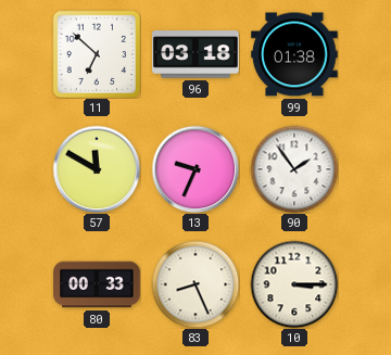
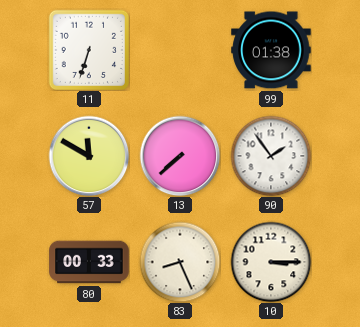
11: 6:52 -> 6:33
96: 03:18 -> none
13: 9:34 -> 7:38
